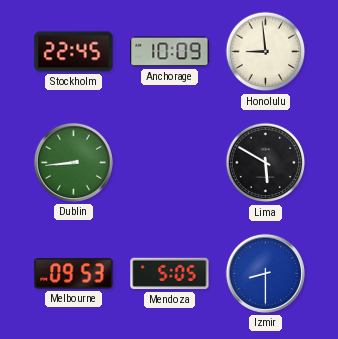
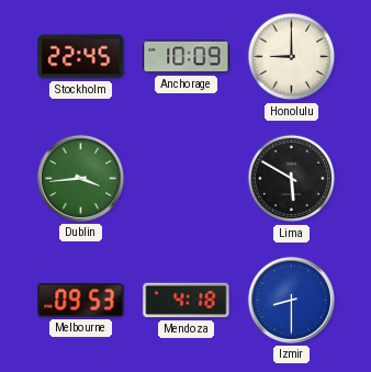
Honolulu: 8:59 -> 9:00
Dublin: 8:44 -> 3:44
Mendoza: 5:05 -> 4:18
